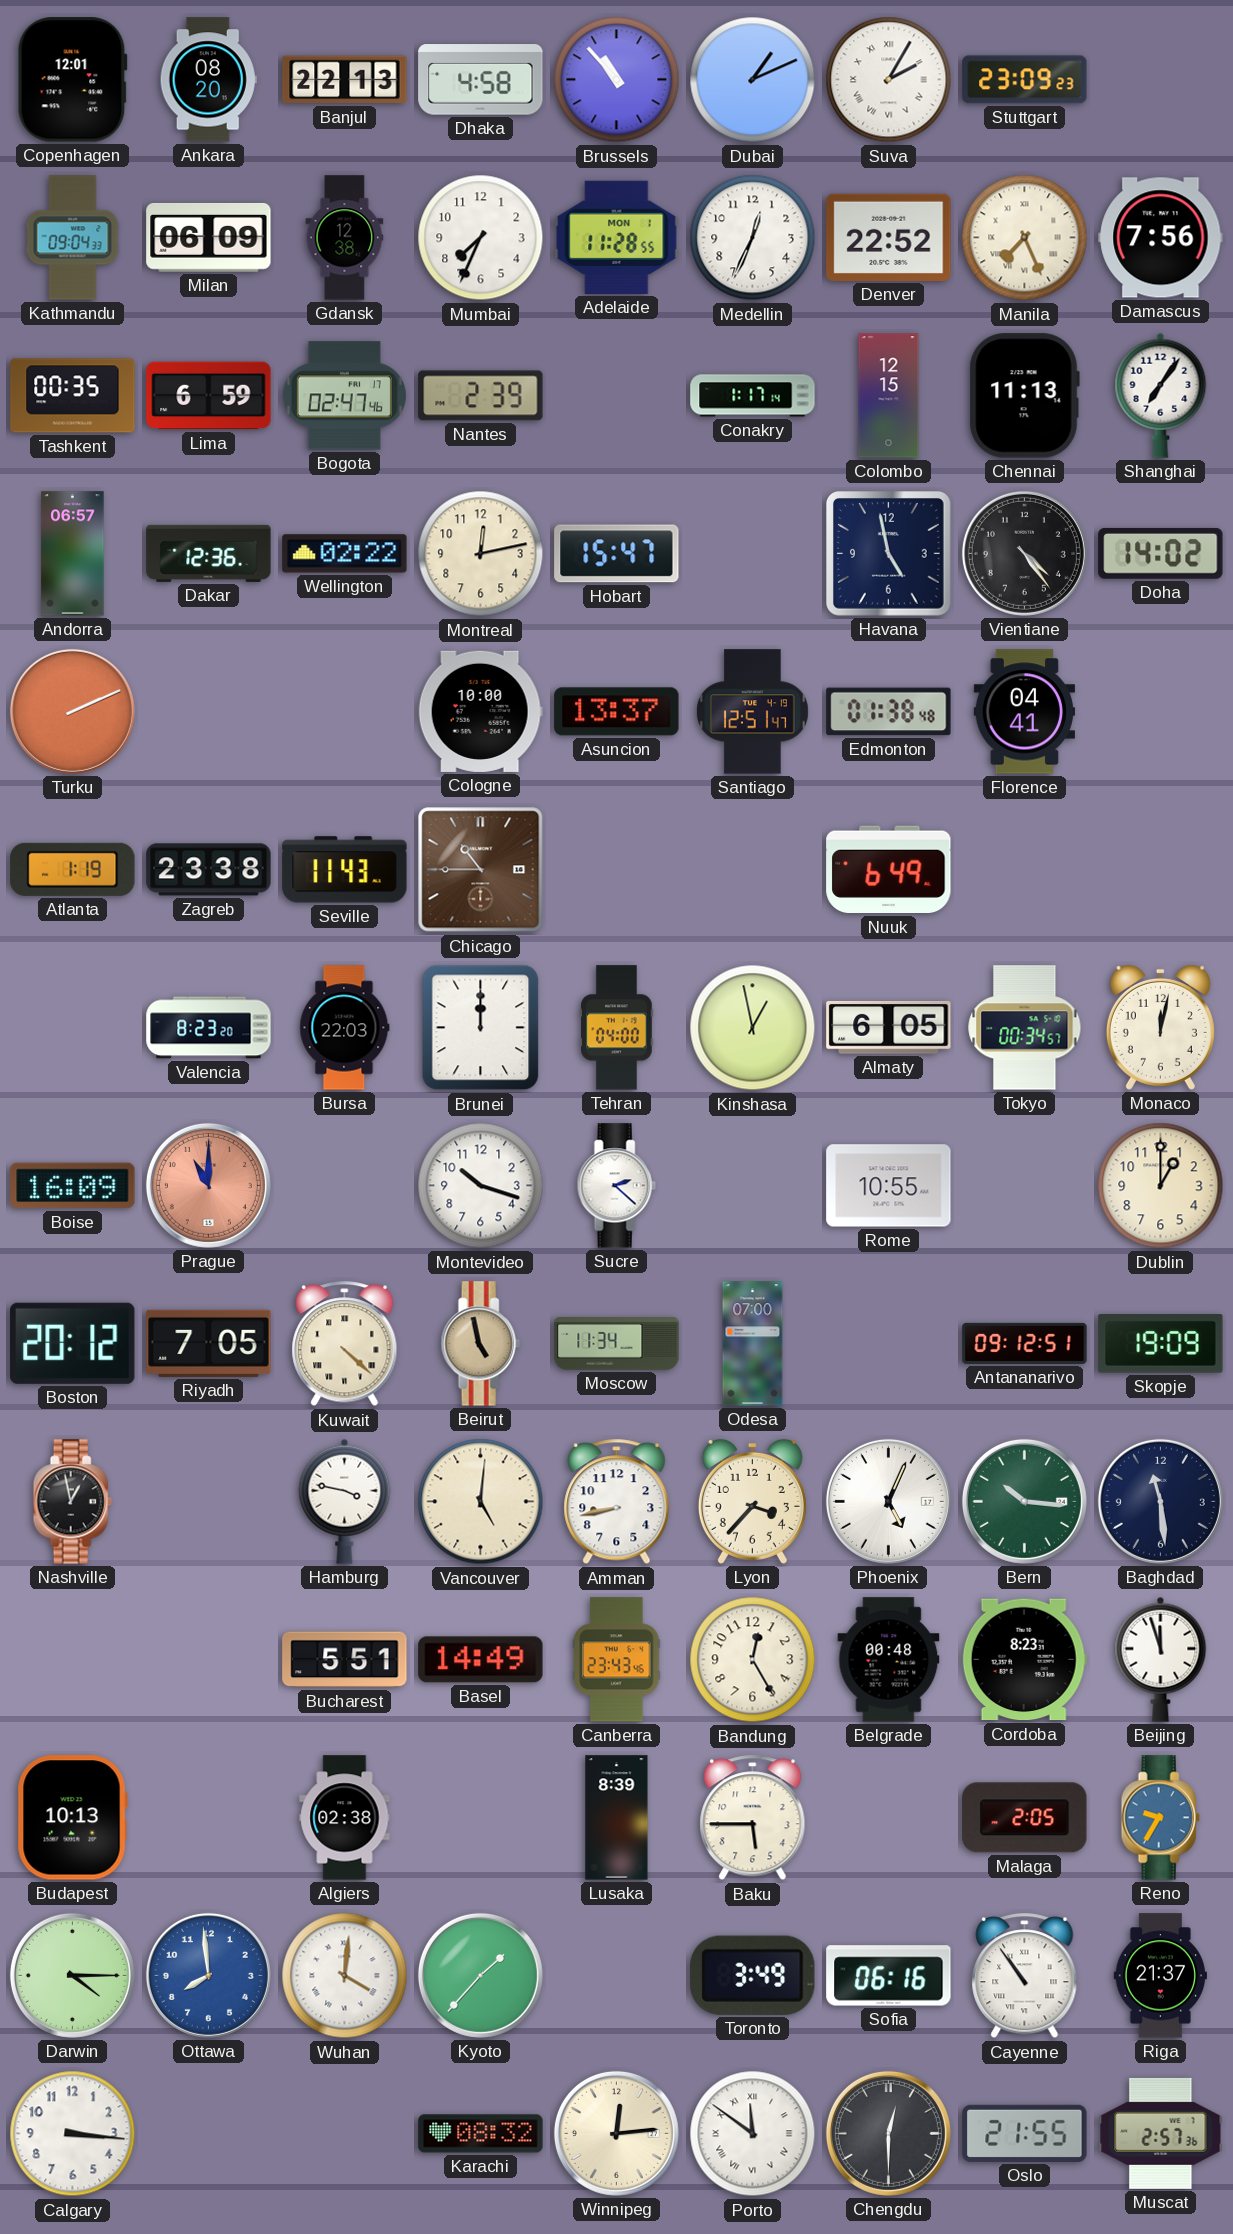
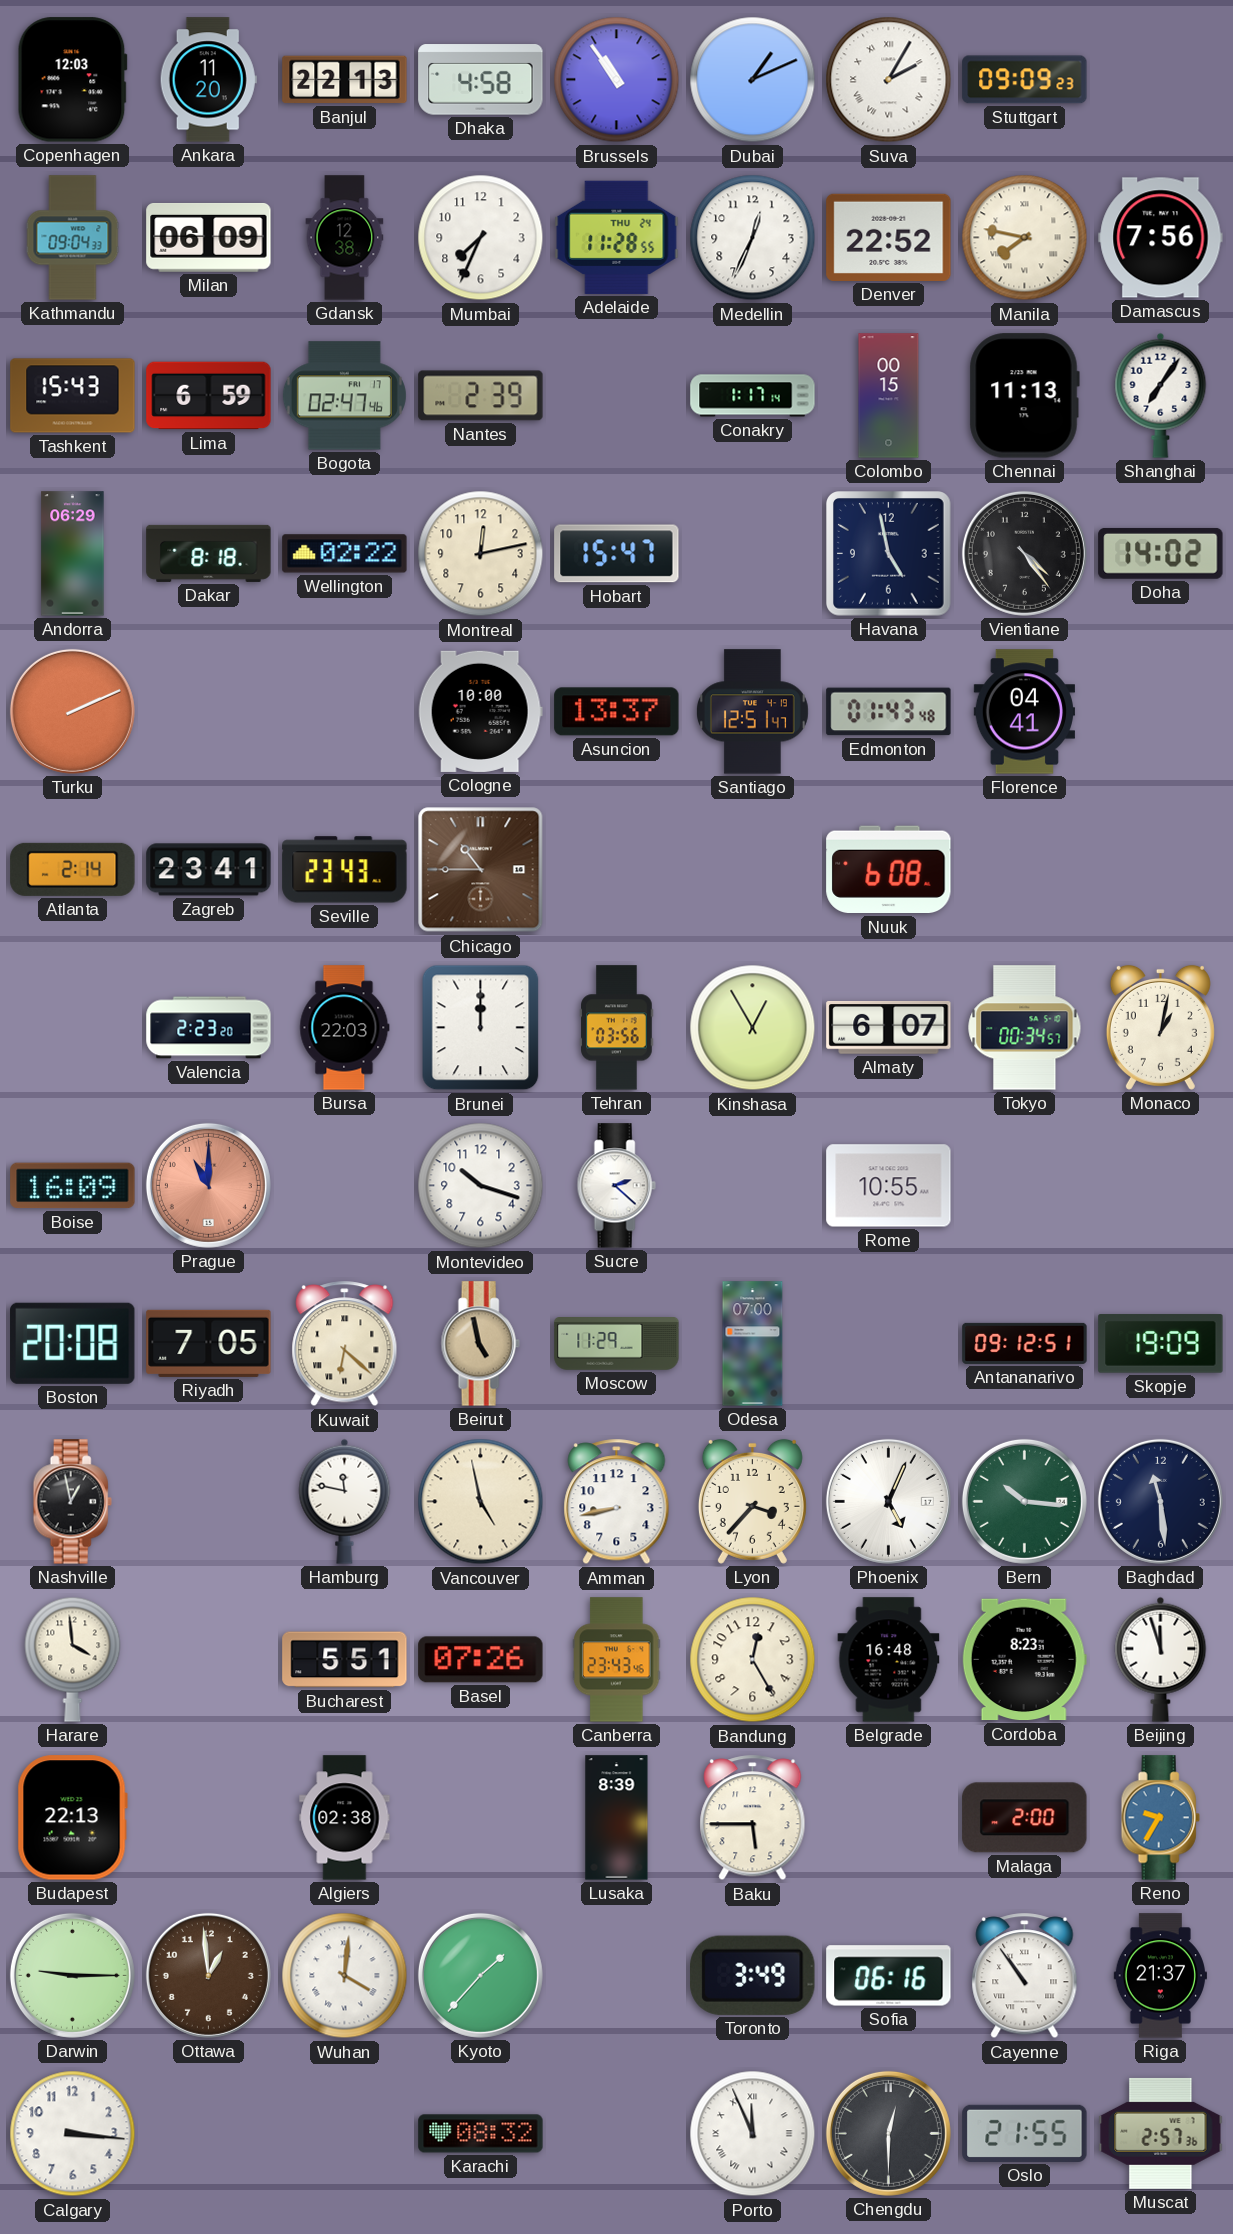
Copenhagen: 12:01 -> 12:03
Ankara: 08:20 -> 11:20
Brussels: 10:53 -> 10:54
Stuttgart: 23:09 -> 09:09
Adelaide date: MON 1 -> THU 24
Manila: 7:26 -> 7:47
Tashkent: 00:35 -> 15:43
Colombo: 12:15 -> 00:15
Andorra: 06:57 -> 06:29
Dakar: 12:36 -> 8:18
Edmonton: 01:38 -> 01:43
Atlanta: 1:19 -> 2:14
Zagreb: 23:38 -> 23:41
Seville: 11:43 -> 23:43
Nuuk: 6:49 -> 6:08
Valencia: 8:23 -> 2:23
Tehran: 04:00 -> 03:56
Kinshasa: 12:58 -> 12:55
Almaty: 6:05 -> 6:07
Monaco: 12:02 -> 1:02
Dublin: 1:00 -> none
Boston: 20:12 -> 20:08
Kuwait: 4:22 -> 6:22
Moscow: 11:34 -> 11:29
Hamburg: 3:47 -> 11:47
Vancouver: 5:01 -> 4:58
Harare: none -> 3:59
Basel: 14:49 -> 07:26
Belgrade: 00:48 -> 16:48
Budapest: 10:13 -> 22:13
Malaga: 2:05 -> 2:00
Darwin: 4:15 -> 9:15
Ottawa: 7:59 -> 12:59
Ottawa dial: blue -> brown
Winnipeg: 12:14 -> none
Porto: 11:51 -> 11:56
